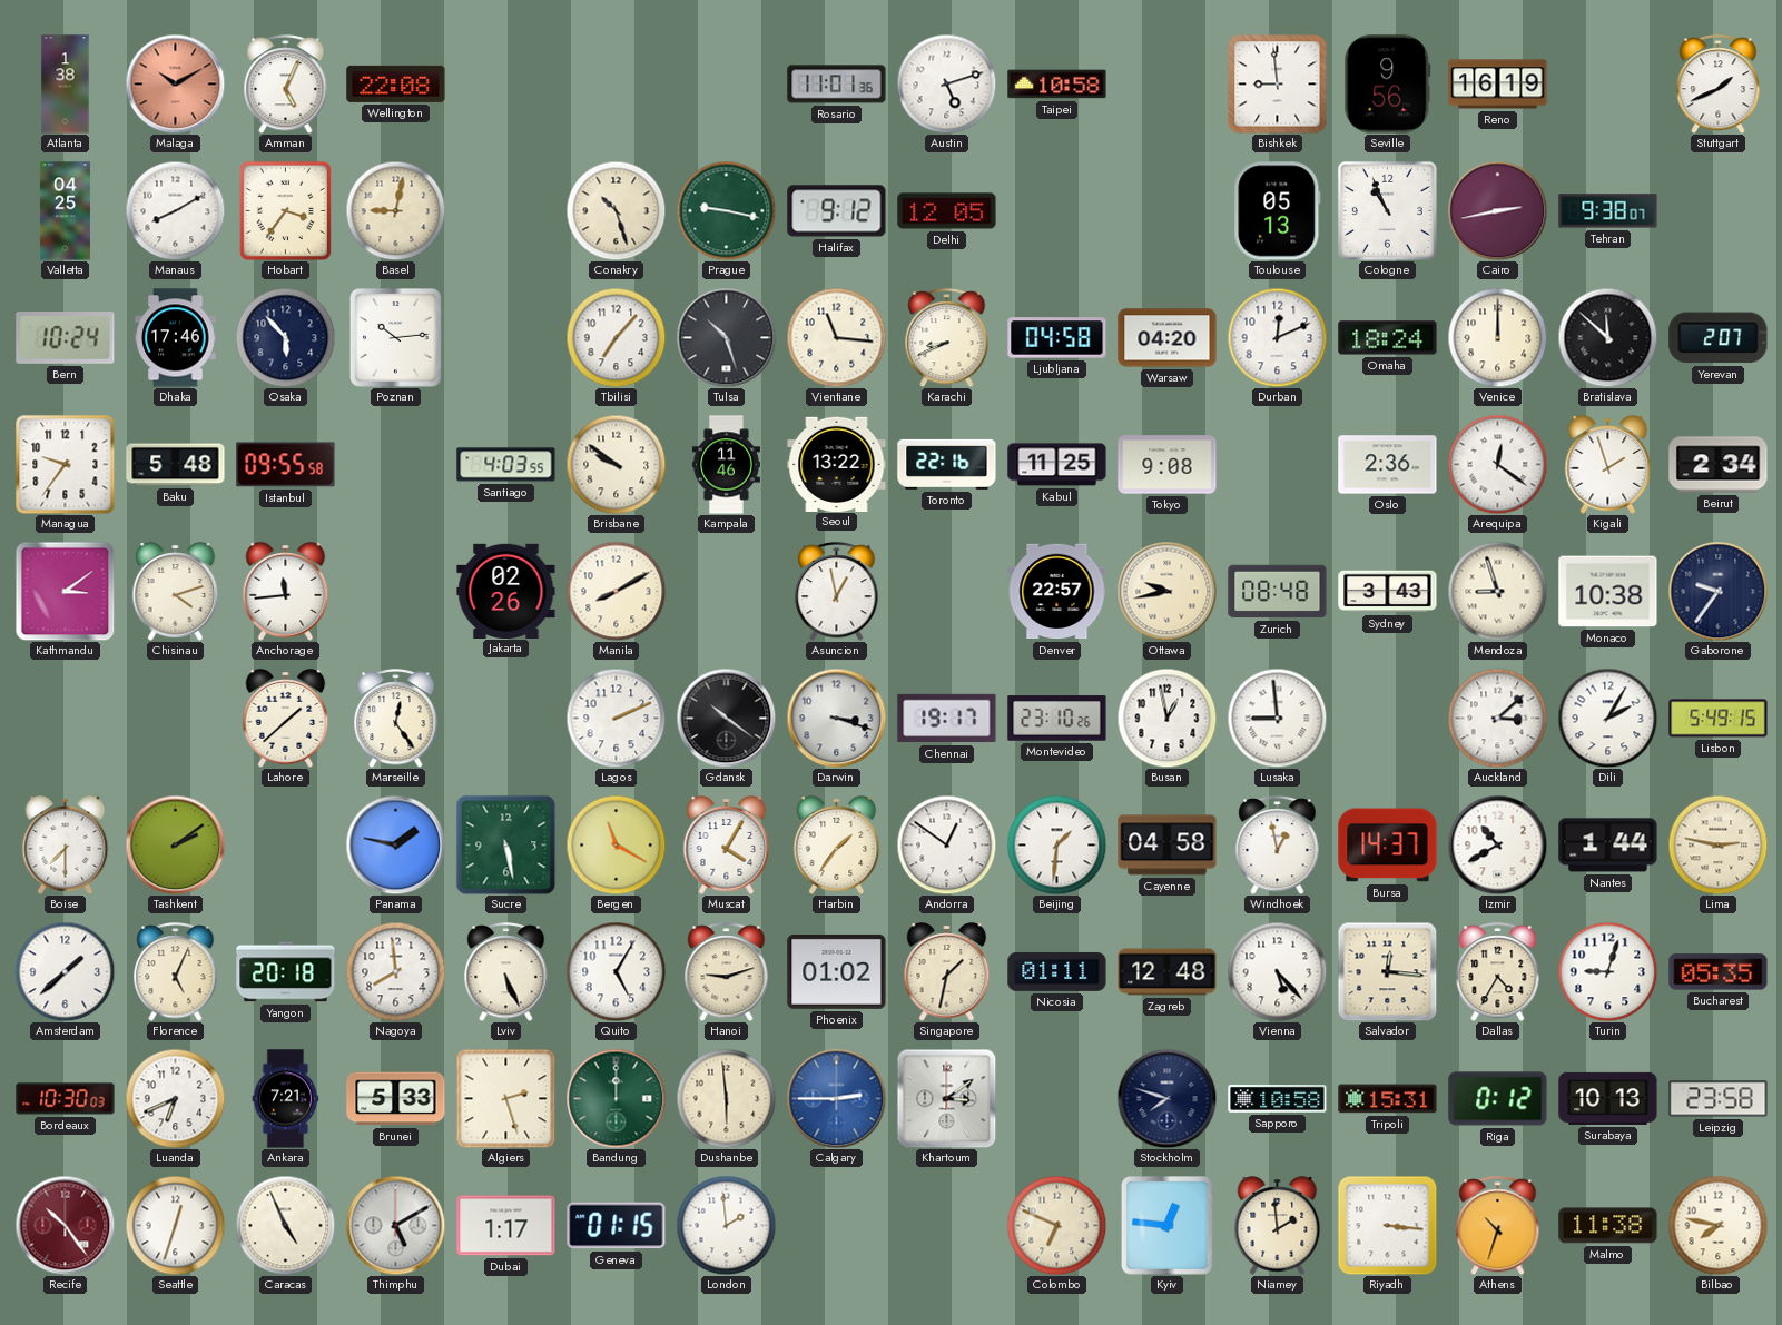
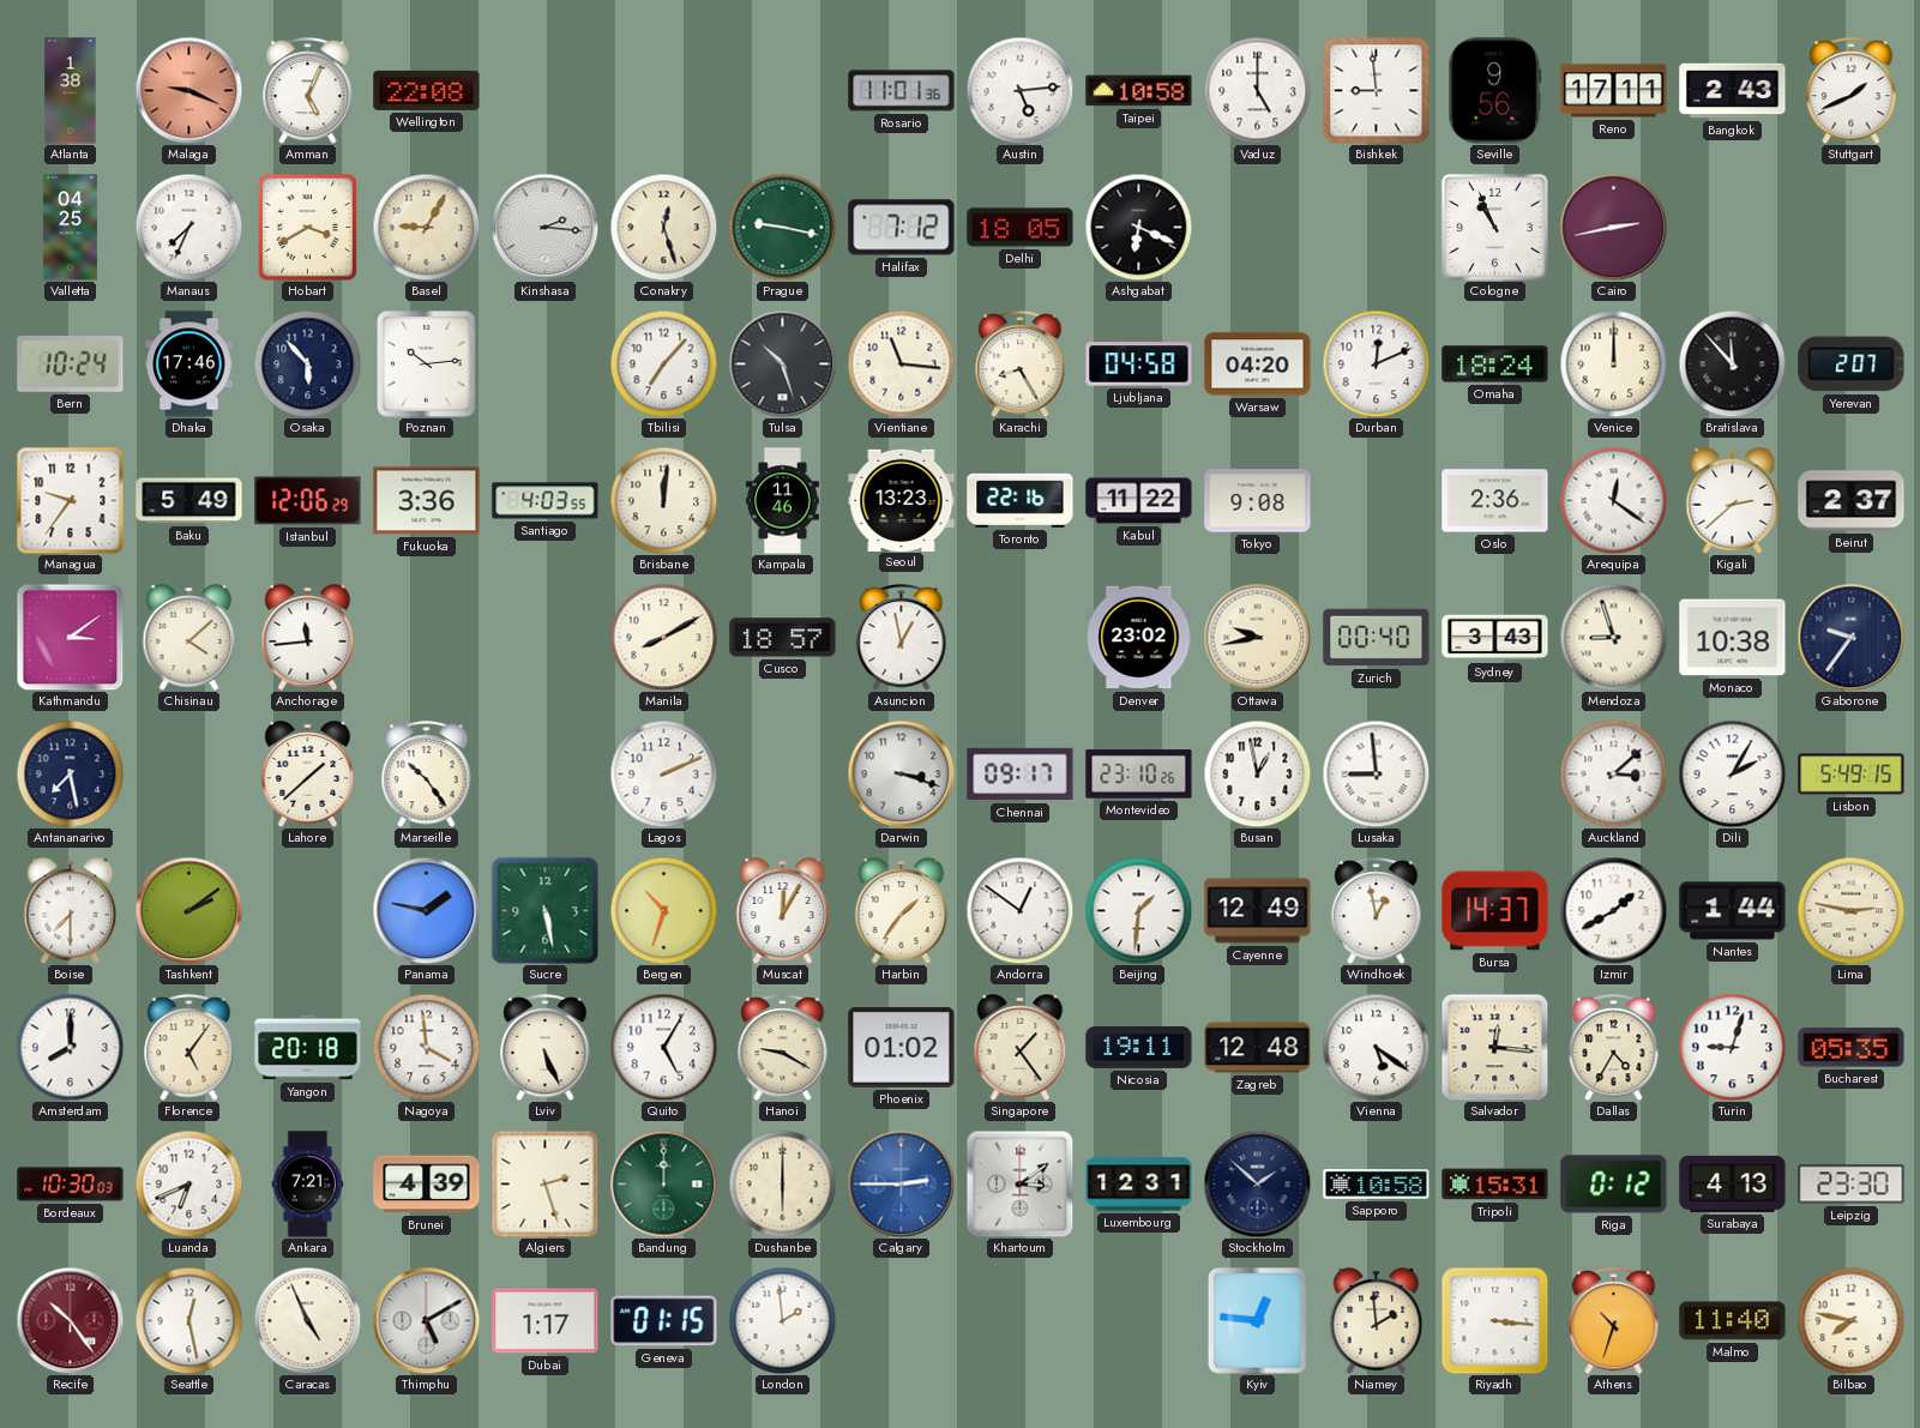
Malaga: 10:10 -> 9:19
Austin: 5:12 -> 5:14
Vaduz: none -> 5:00
Reno: 16:19 -> 17:11
Bangkok: none -> 2:43
Manaus: 8:10 -> 7:34
Hobart: 3:36 -> 3:40
Basel: 9:02 -> 9:05
Kinshasa: none -> 2:16
Conakry: 10:27 -> 12:27
Halifax: 9:12 -> 7:12
Delhi: 12:05 -> 18:05
Ashgabat: none -> 6:19
Toulouse: 05:13 -> none
Tehran: 9:38 -> none
Karachi: 8:41 -> 8:25
Bratislava: 11:52 -> 11:53
Baku: 5:48 -> 5:49
Istanbul: 09:55 -> 12:06
Fukuoka: none -> 3:36
Brisbane: 9:51 -> 12:01
Seoul: 13:22 -> 13:23
Kabul: 11:25 -> 11:22
Kigali: 1:57 -> 2:38
Beirut: 2:34 -> 2:37
Chisinau: 4:12 -> 4:08
Jakarta: 02:26 -> none
Cusco: none -> 18:57
Denver: 22:57 -> 23:02
Zurich: 08:48 -> 00:40
Antananarivo: none -> 7:28
Marseille: 12:24 -> 10:24
Gdansk: 10:21 -> none
Chennai: 19:17 -> 09:17
Bergen: 11:20 -> 10:33
Muscat: 4:05 -> 12:05
Cayenne: 04:58 -> 12:49
Izmir: 10:40 -> 1:40
Amsterdam: 1:38 -> 8:00
Florence: 5:04 -> 5:06
Nagoya: 7:59 -> 3:59
Hanoi: 9:12 -> 9:20
Singapore: 1:32 -> 1:24
Nicosia: 01:11 -> 19:11
Vienna: 5:23 -> 5:21
Brunei: 5:33 -> 4:39
Dushanbe: 5:59 -> 6:00
Luxembourg: none -> 12:31
Stockholm: 7:48 -> 1:52
Surabaya: 10:13 -> 4:13
Leipzig: 23:58 -> 23:30
Seattle: 12:33 -> 12:28
Colombo: 6:49 -> none
Malmo: 11:38 -> 11:40
